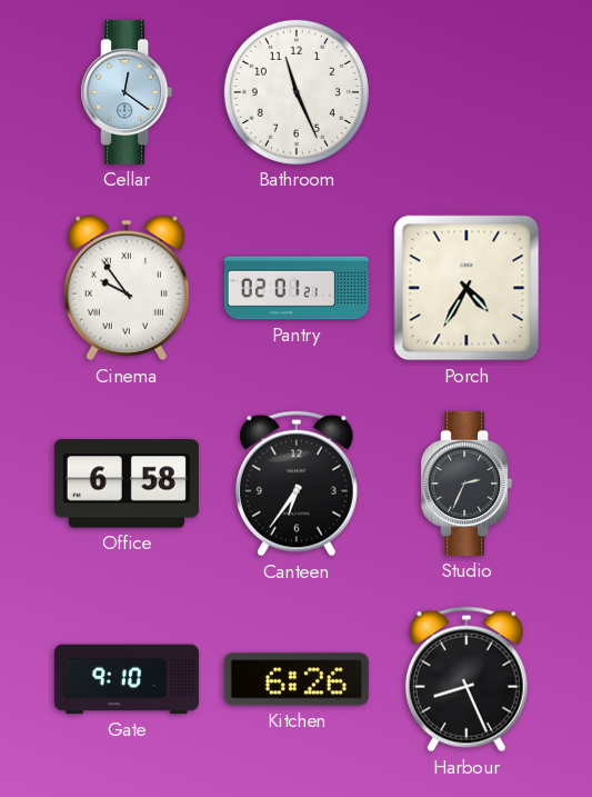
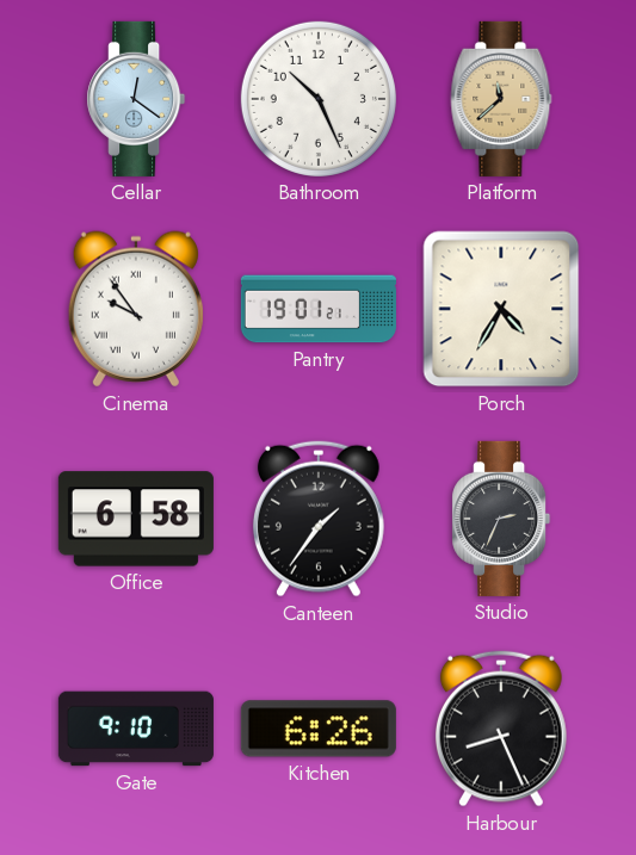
Bathroom: 11:26 -> 10:26
Platform: none -> 11:38
Pantry: 02:01 -> 19:01
Canteen: 6:36 -> 1:36
